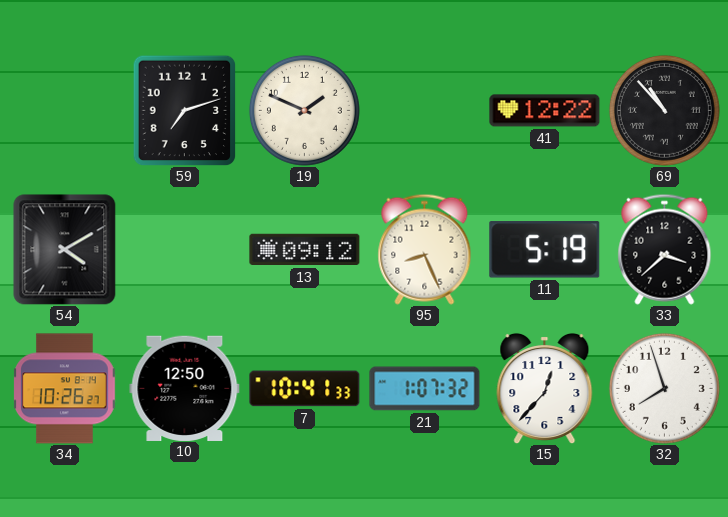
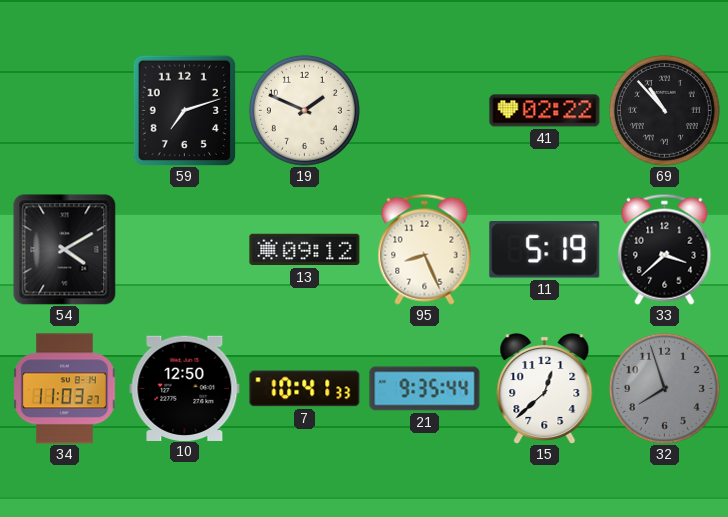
41: 12:22 -> 02:22
34: 10:26 -> 11:03
21: 1:07 -> 9:35
15: 12:37 -> 12:38
32 dial: white -> grey
